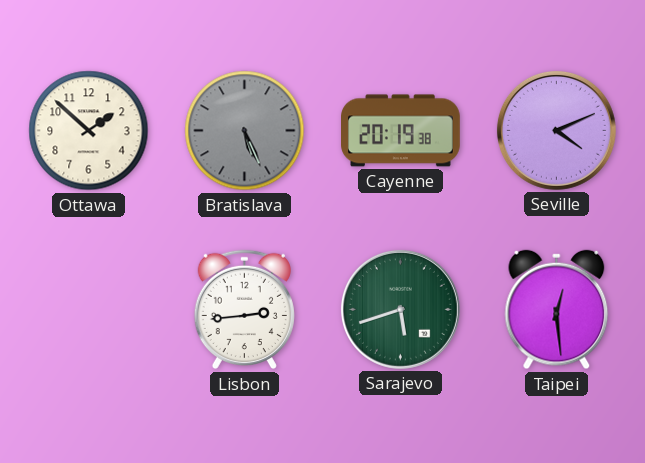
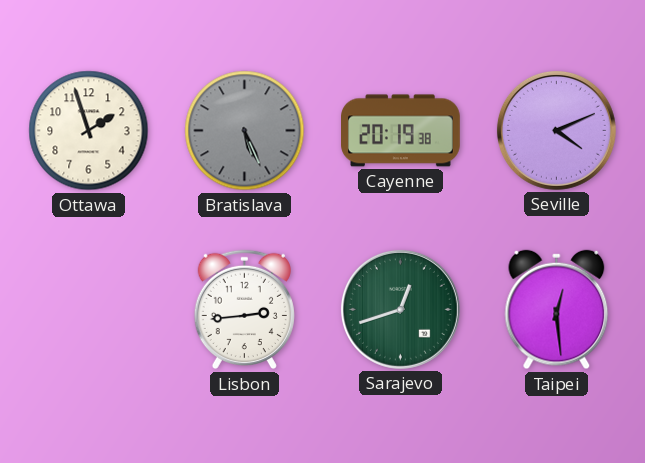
Ottawa: 1:52 -> 1:57
Sarajevo: 5:42 -> 12:42
